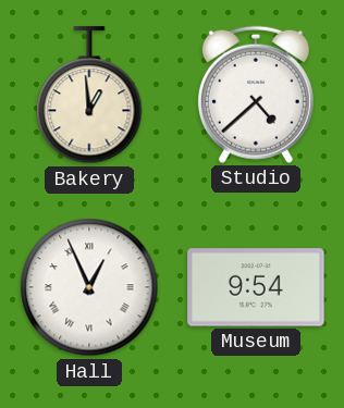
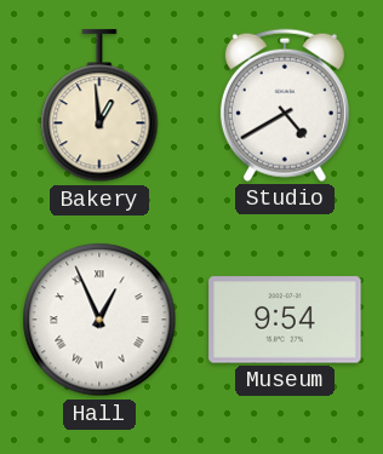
Studio: 4:38 -> 4:40
